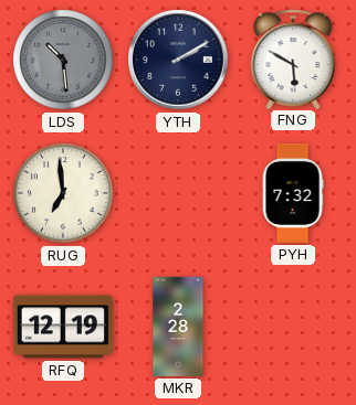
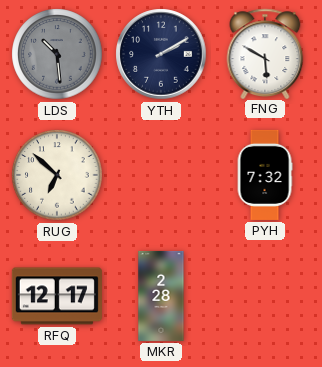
RUG: 6:59 -> 6:52
RFQ: 12:19 -> 12:17
